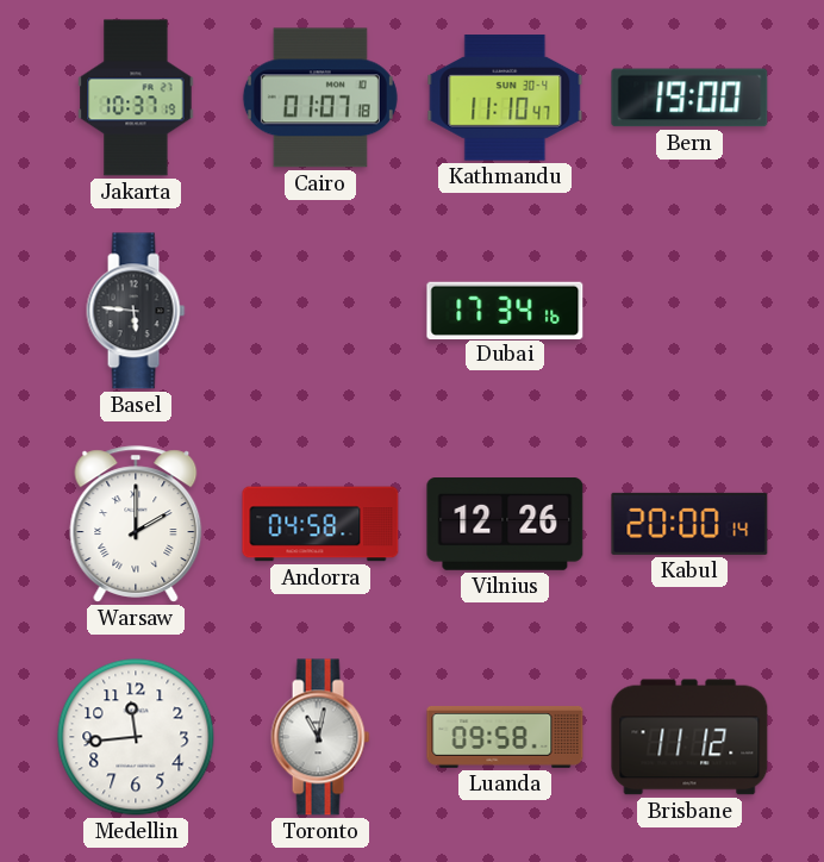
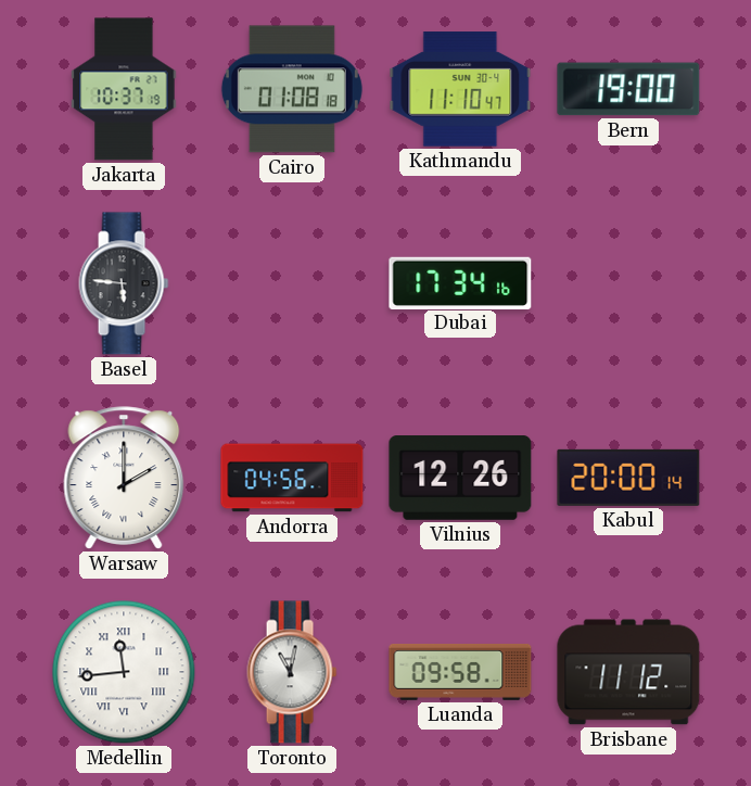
Cairo: 01:07 -> 01:08
Andorra: 04:58 -> 04:56
Medellin numerals: Arabic -> Roman
